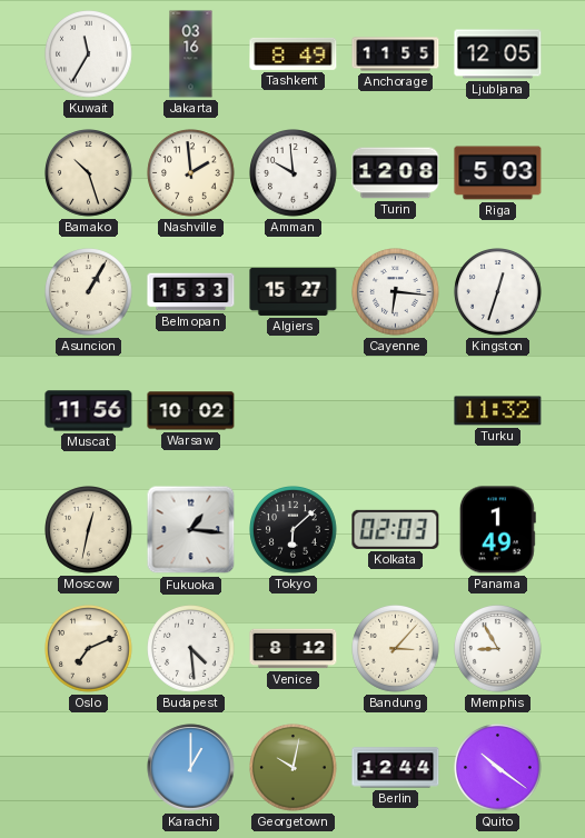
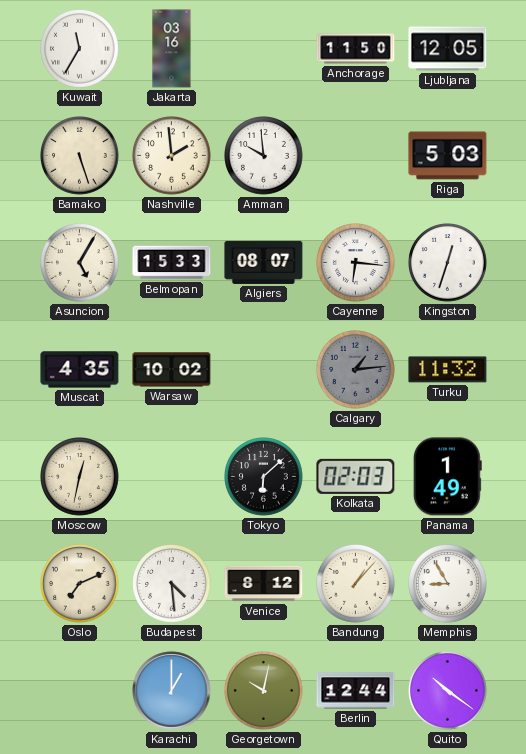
Tashkent: 8:49 -> none
Anchorage: 11:55 -> 11:50
Bamako: 10:27 -> 5:27
Turin: 12:08 -> none
Asuncion: 1:05 -> 5:05
Algiers: 15:27 -> 08:07
Muscat: 11:56 -> 4:35
Calgary: none -> 1:14
Fukuoka: 1:16 -> none
Bandung: 3:07 -> 1:07
